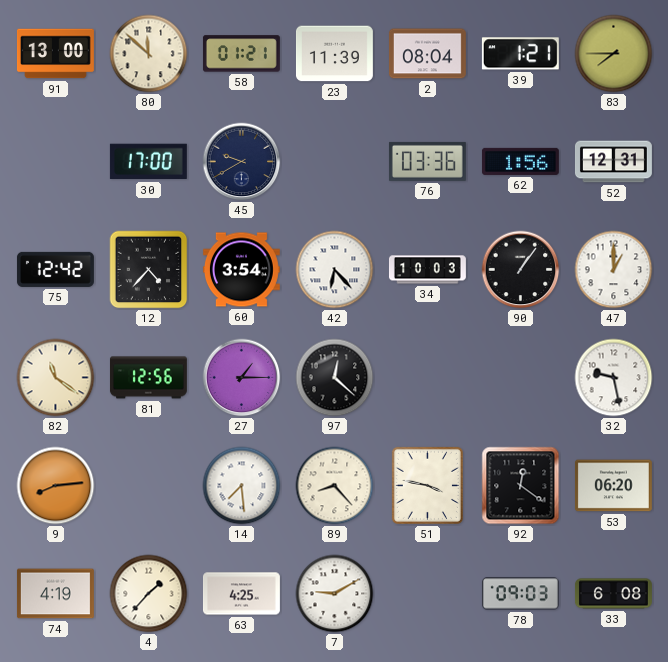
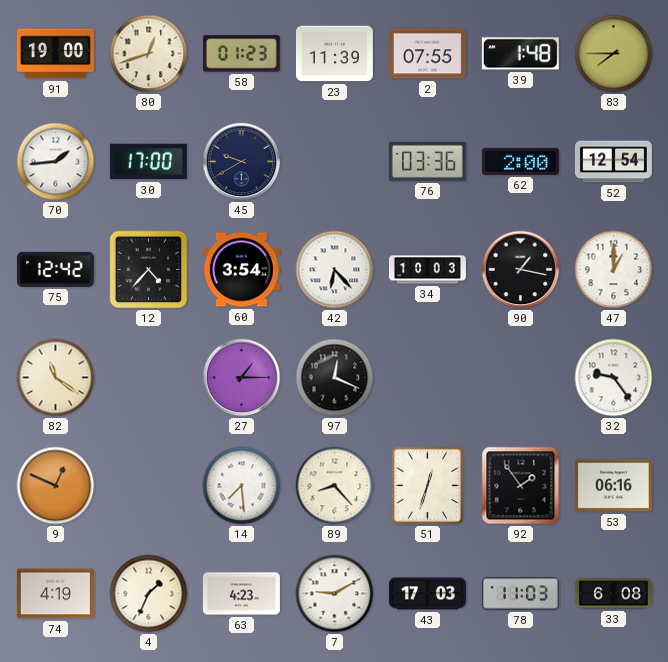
91: 13:00 -> 19:00
80: 11:52 -> 12:42
58: 01:21 -> 01:23
2: 08:04 -> 07:55
39: 1:21 -> 1:48
70: none -> 1:44
62: 1:56 -> 2:00
52: 12:31 -> 12:54
90: 1:06 -> 1:17
81: 12:56 -> none
97: 12:22 -> 12:19
32: 9:28 -> 9:24
9: 8:14 -> 12:49
51: 3:47 -> 12:33
92: 12:21 -> 1:54
53: 06:20 -> 06:16
4: 1:37 -> 1:34
63: 4:25 -> 4:23
43: none -> 17:03
78: 09:03 -> 11:03
